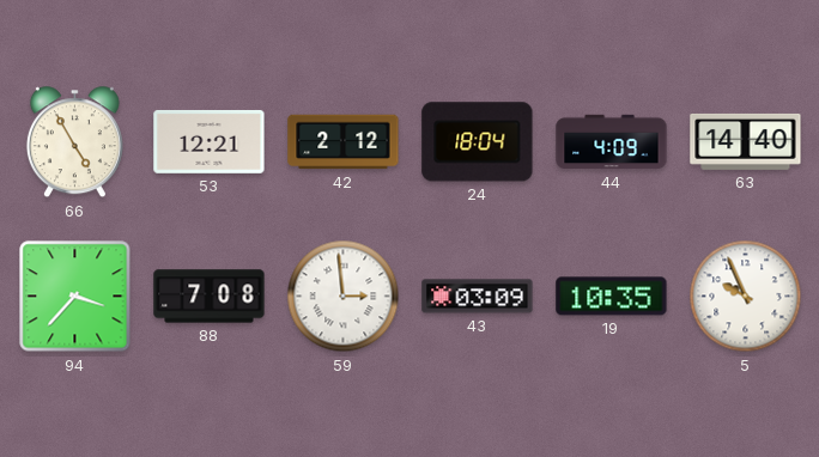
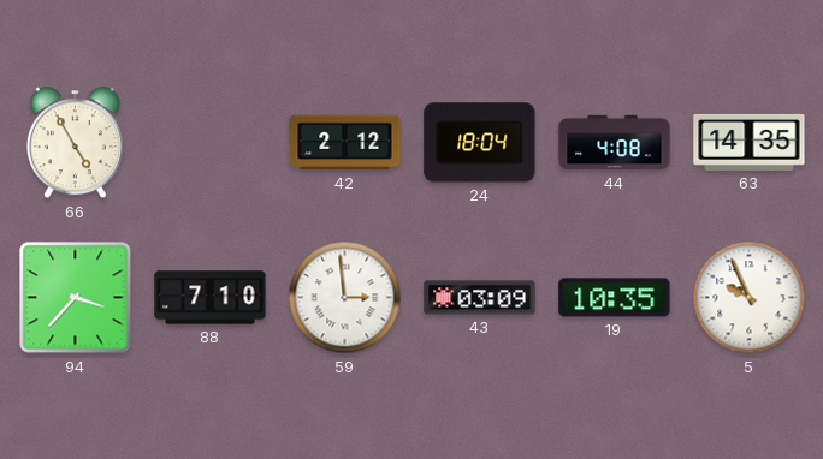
53: 12:21 -> none
44: 4:09 -> 4:08
63: 14:40 -> 14:35
88: 7:08 -> 7:10
